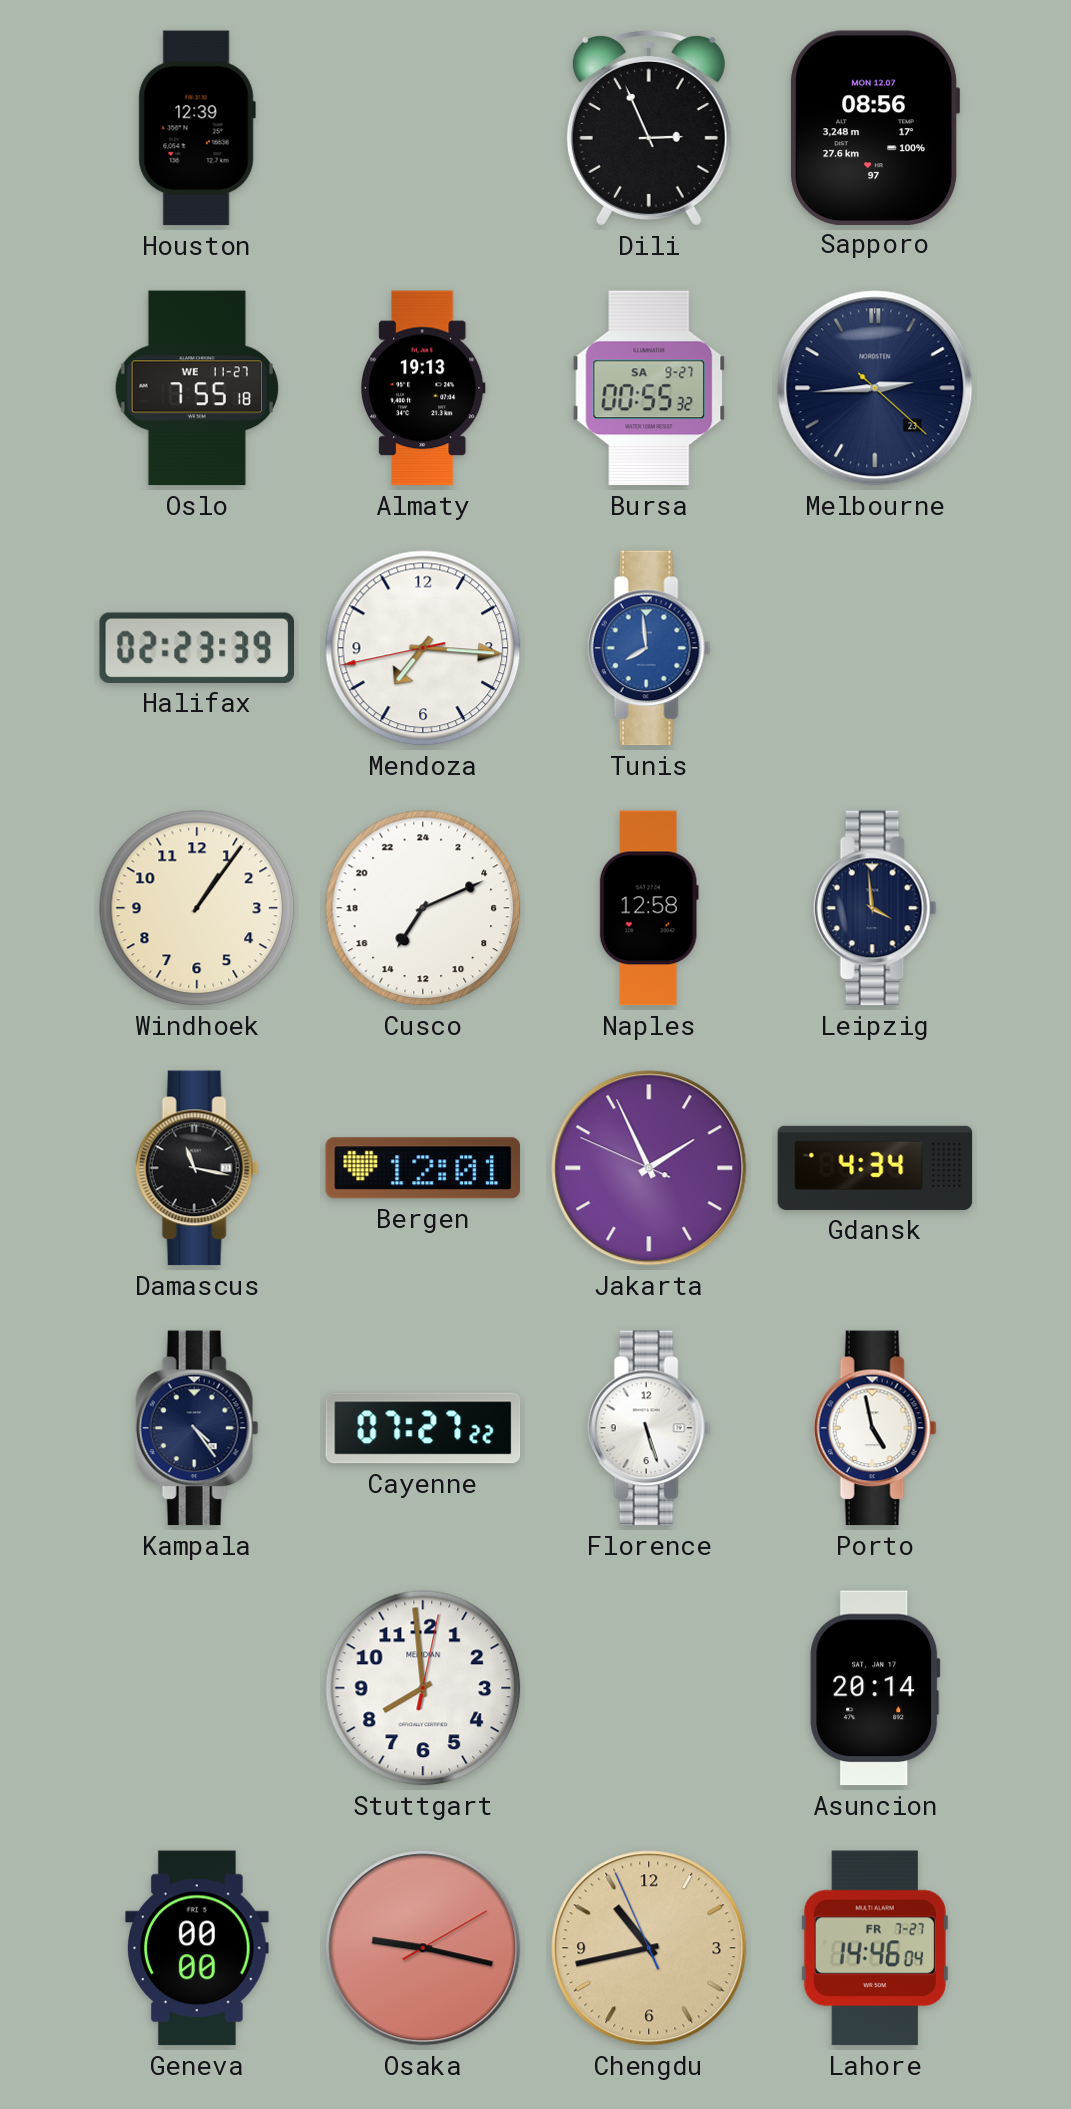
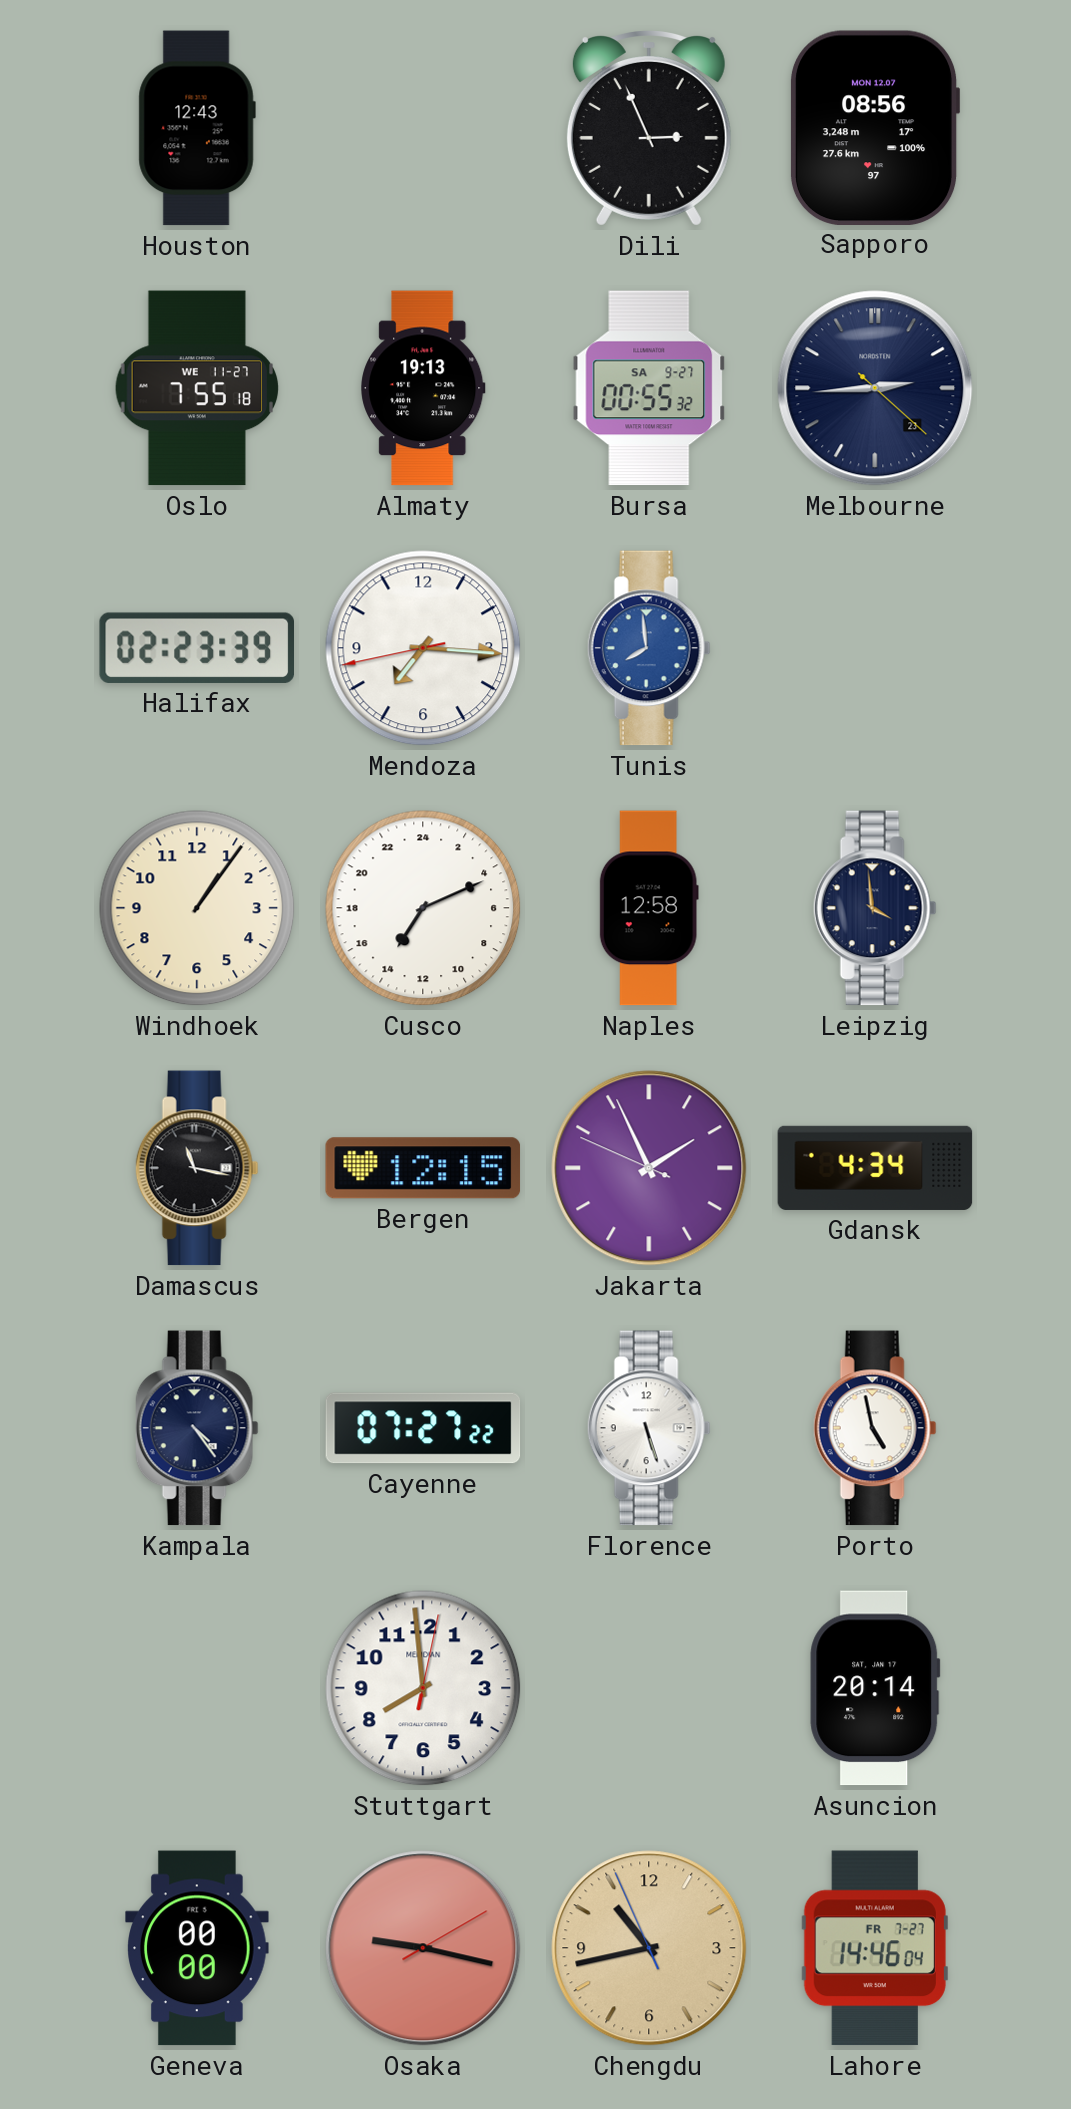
Houston: 12:39 -> 12:43
Bergen: 12:01 -> 12:15
